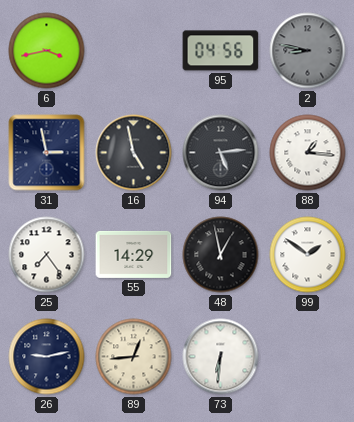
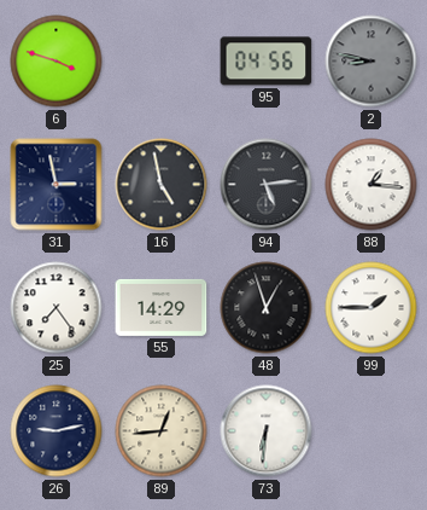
6: 3:43 -> 3:48
48: 12:58 -> 12:57
99: 1:51 -> 1:45
